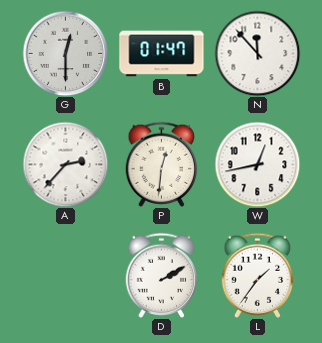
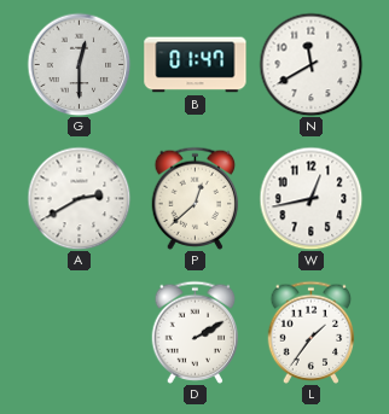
N: 11:53 -> 11:40
A: 2:37 -> 2:40
P: 12:31 -> 12:38
